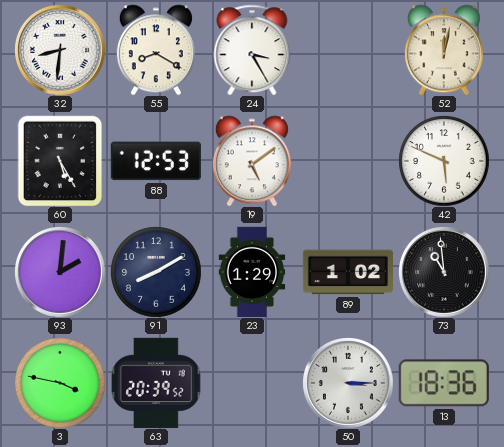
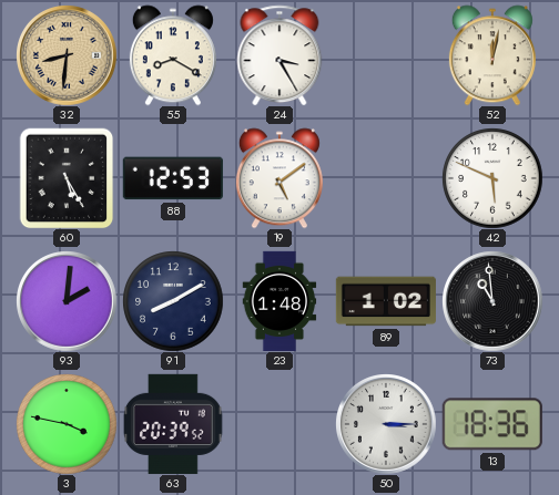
32 dial: white -> champagne
23: 1:29 -> 1:48
